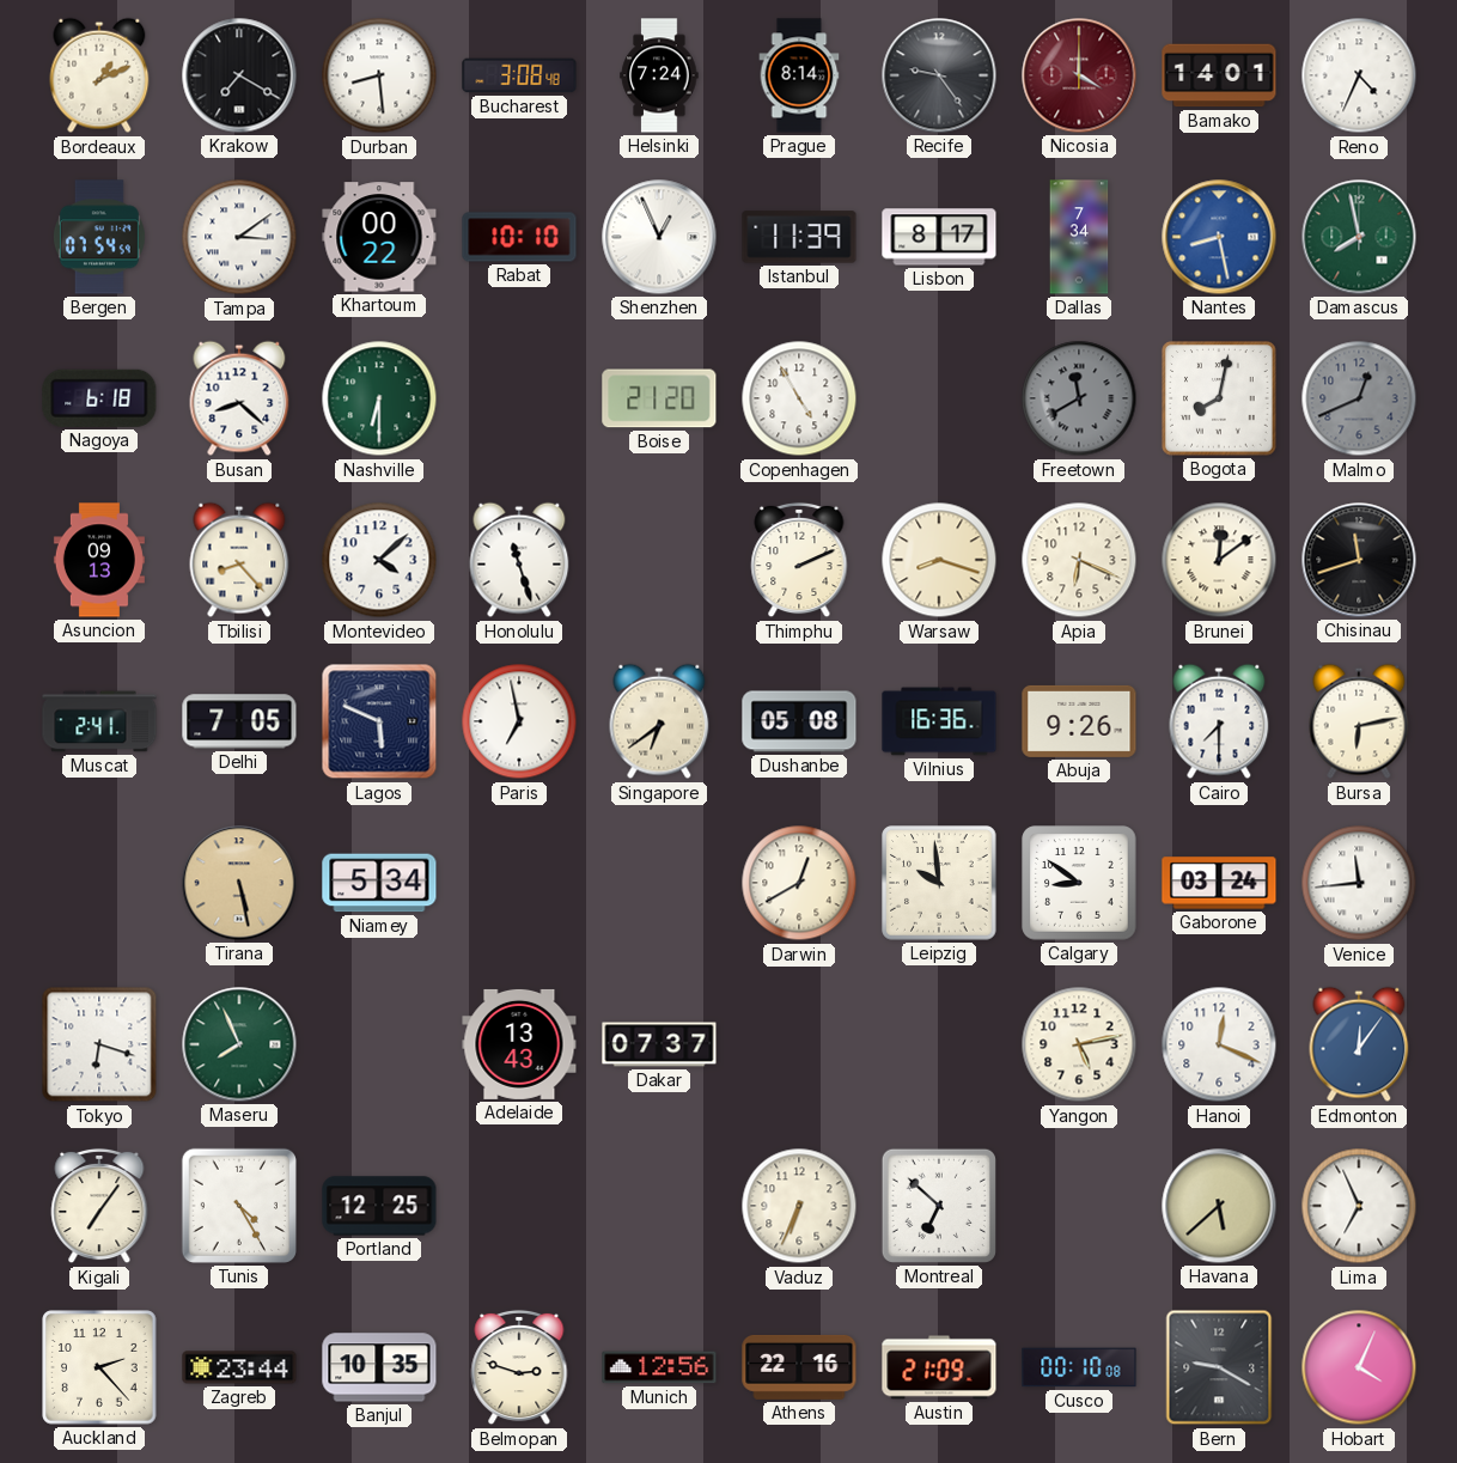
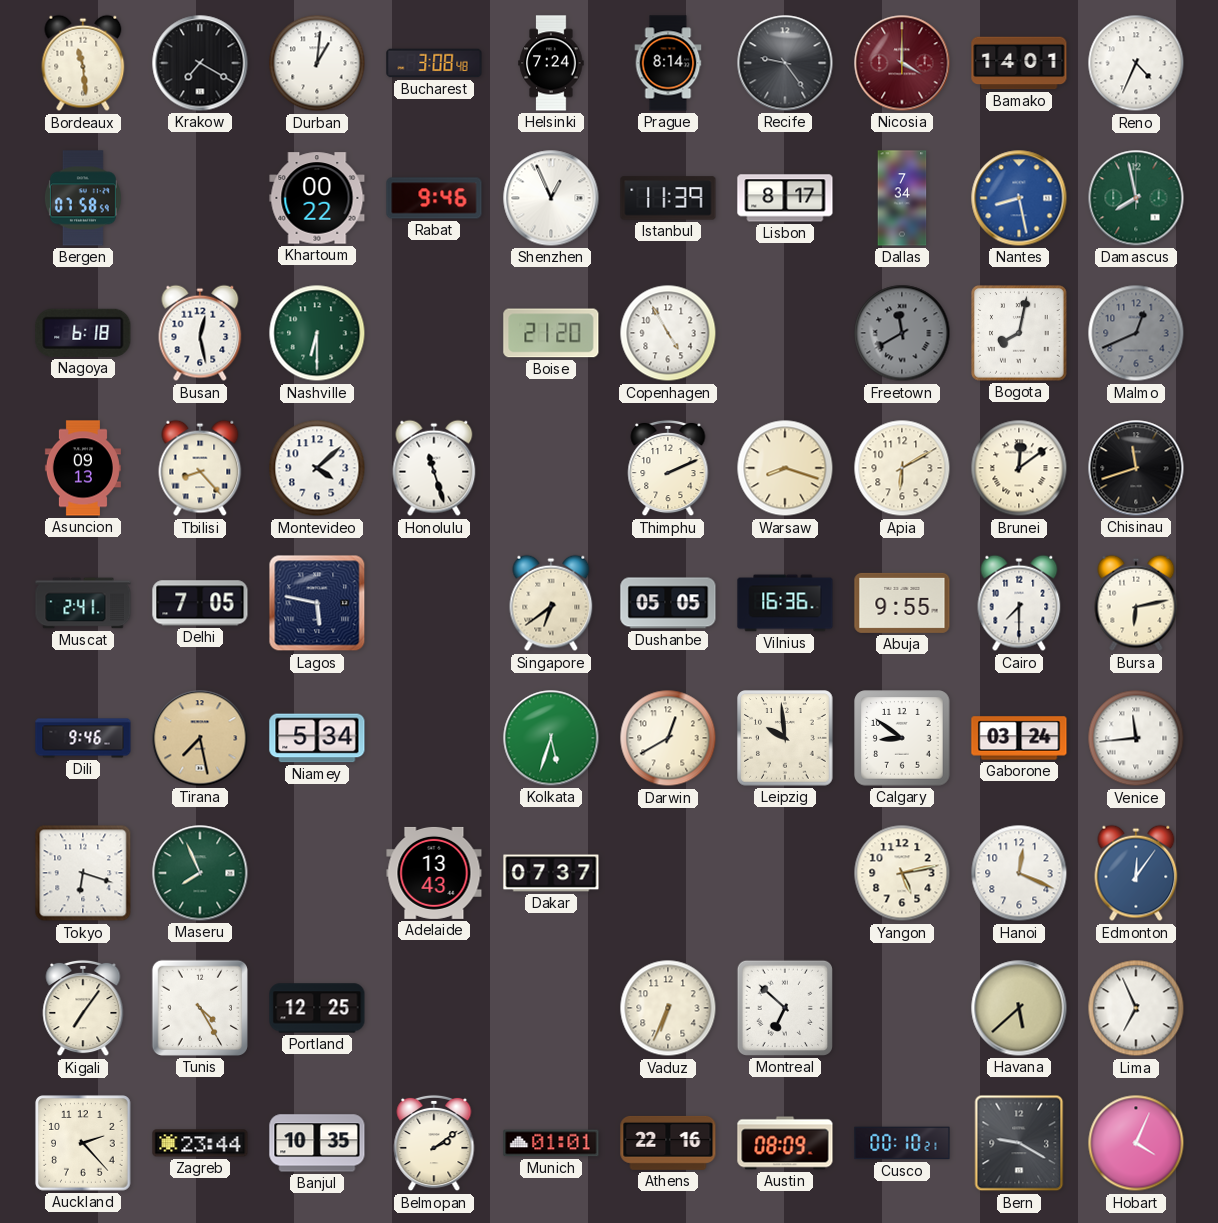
Bordeaux: 1:11 -> 11:29
Durban: 8:29 -> 1:01
Bergen: 07:54 -> 07:58
Tampa: 3:09 -> none
Rabat: 10:10 -> 9:46
Busan: 8:22 -> 12:28
Apia: 6:19 -> 6:10
Lagos: 5:49 -> 5:47
Paris: 6:58 -> none
Dushanbe: 05:08 -> 05:05
Abuja: 9:26 -> 9:55
Dili: none -> 9:46
Tirana: 5:28 -> 7:28
Kolkata: none -> 5:33
Belmopan: 2:48 -> 2:09
Munich: 12:56 -> 01:01
Austin: 21:09 -> 08:09
Cusco: 00:10:08 -> 00:10:21
